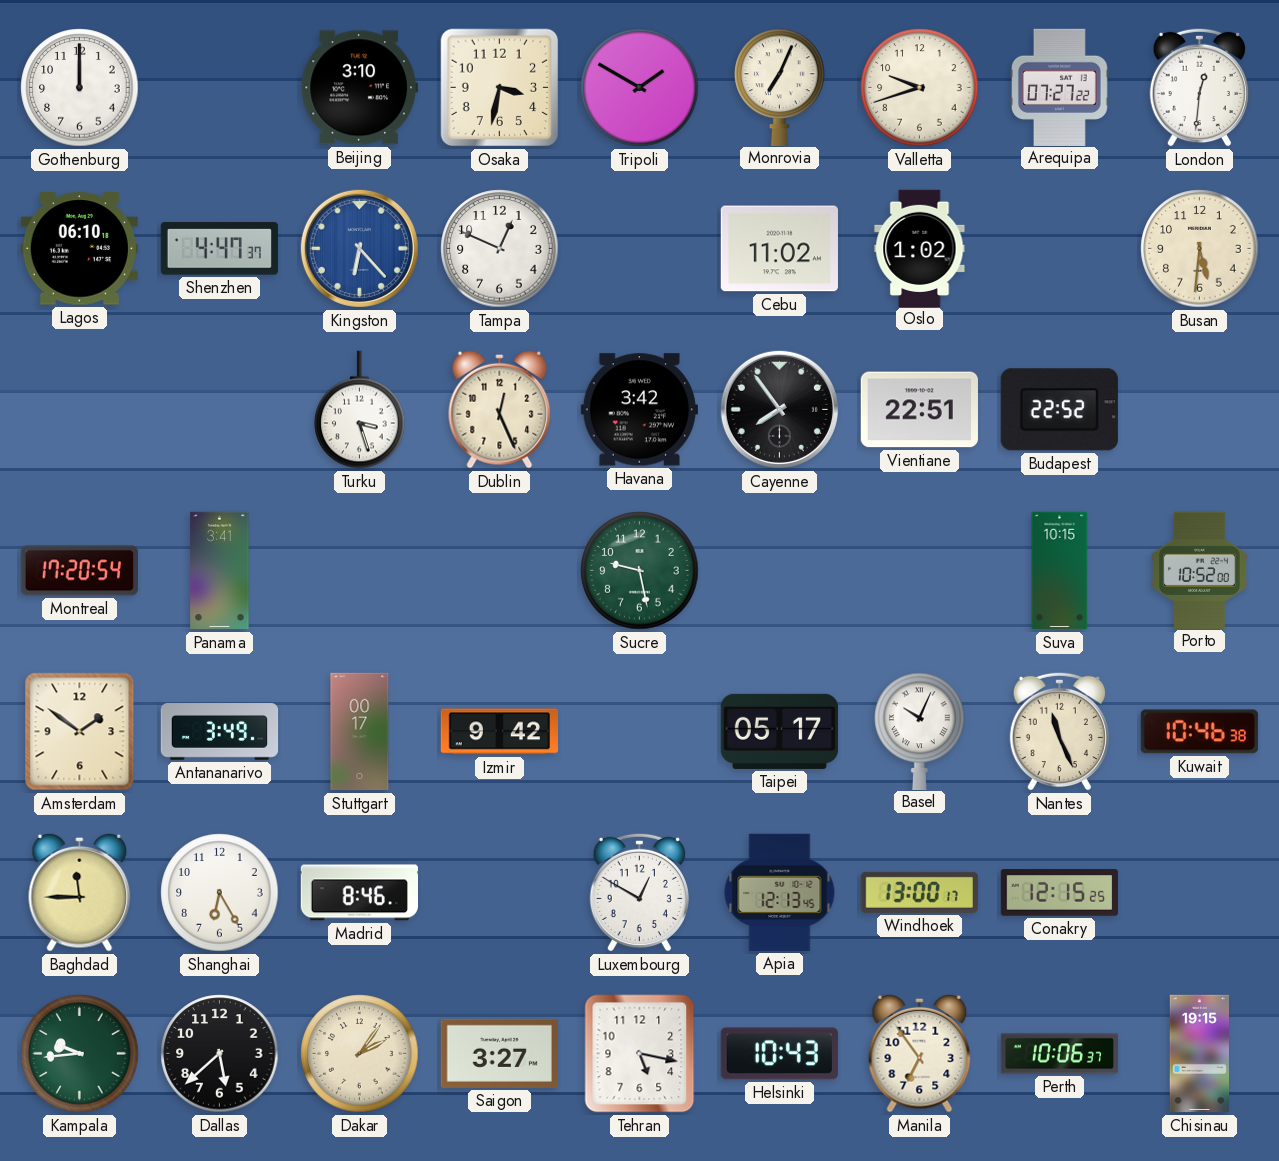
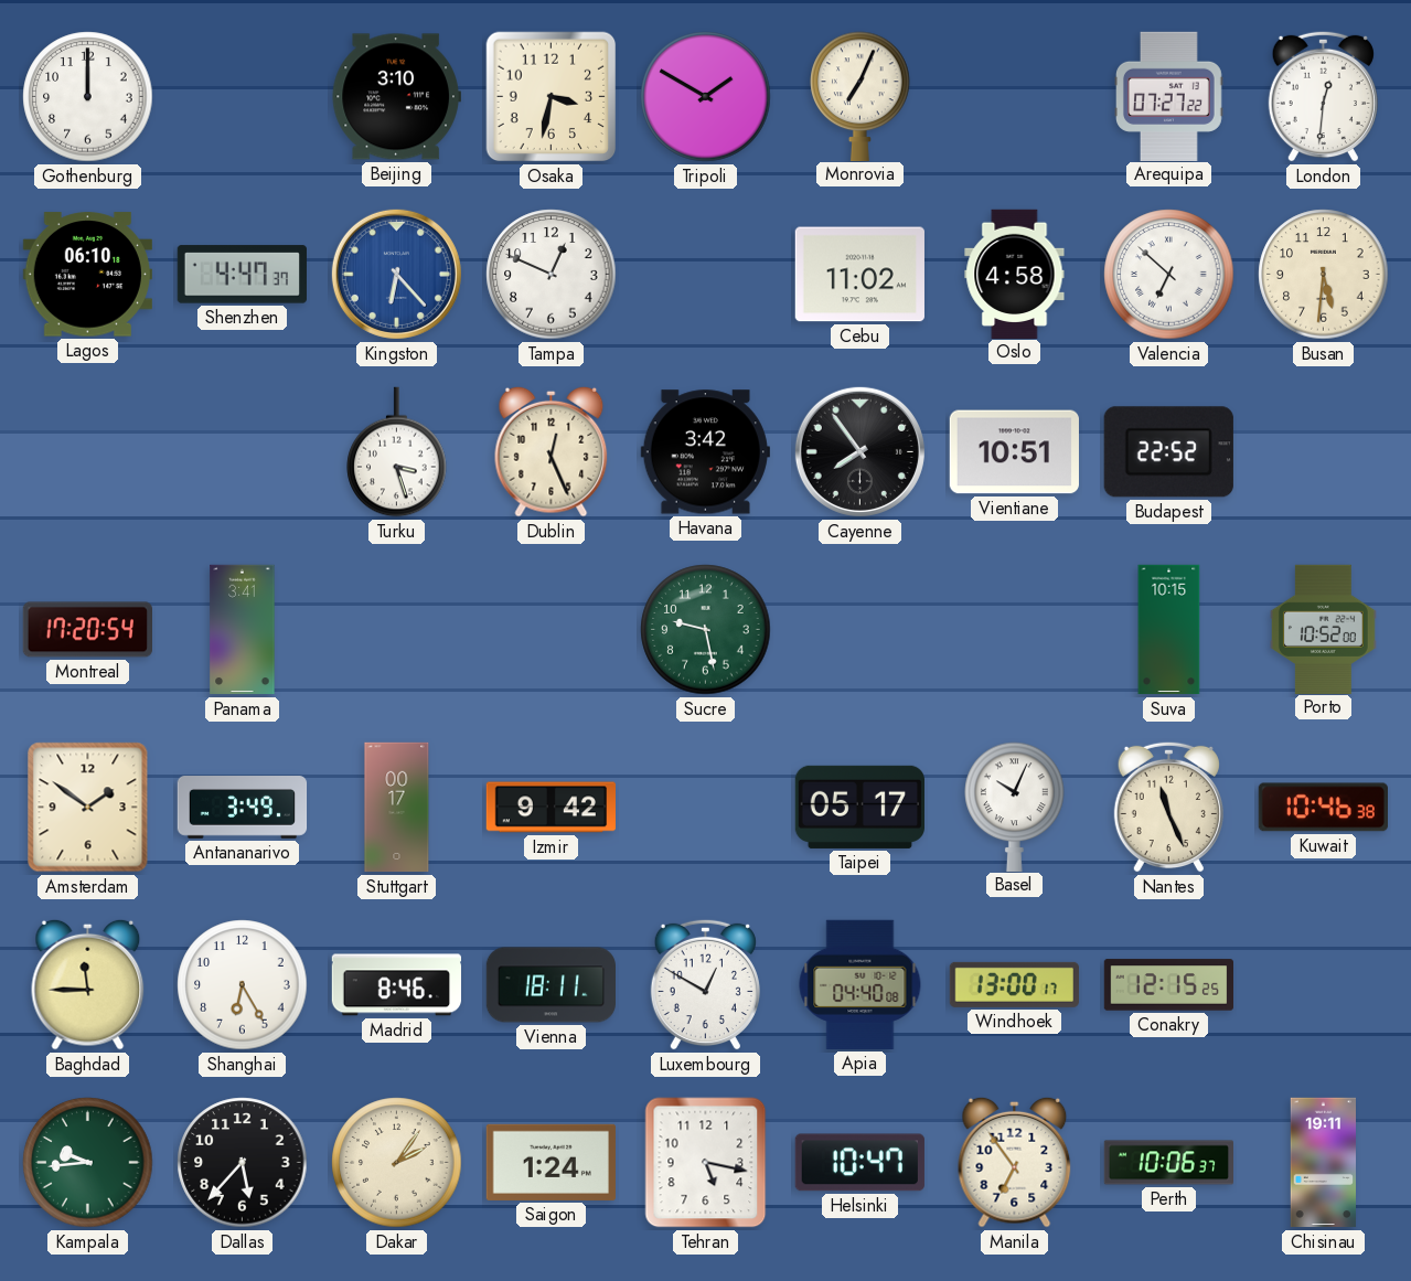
Valletta: 9:42 -> none
Oslo: 1:02 -> 4:58
Valencia: none -> 6:52
Vientiane: 22:51 -> 10:51
Vienna: none -> 18:11
Apia: 12:13 -> 04:40
Dallas: 5:38 -> 5:37
Saigon: 3:27 -> 1:24
Helsinki: 10:43 -> 10:47
Chisinau: 19:15 -> 19:11
